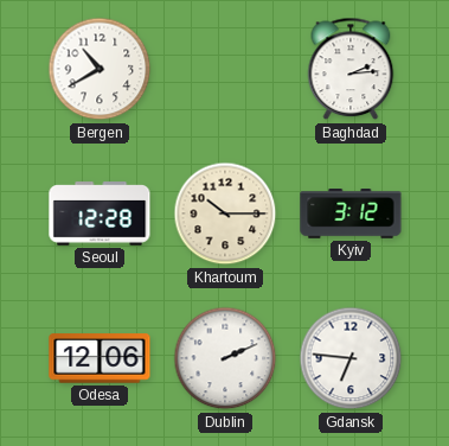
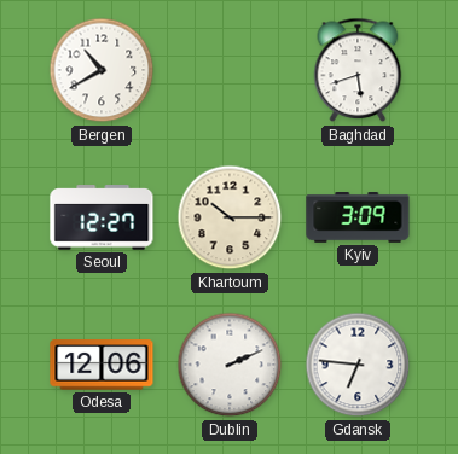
Baghdad: 2:14 -> 5:42
Seoul: 12:28 -> 12:27
Kyiv: 3:12 -> 3:09
